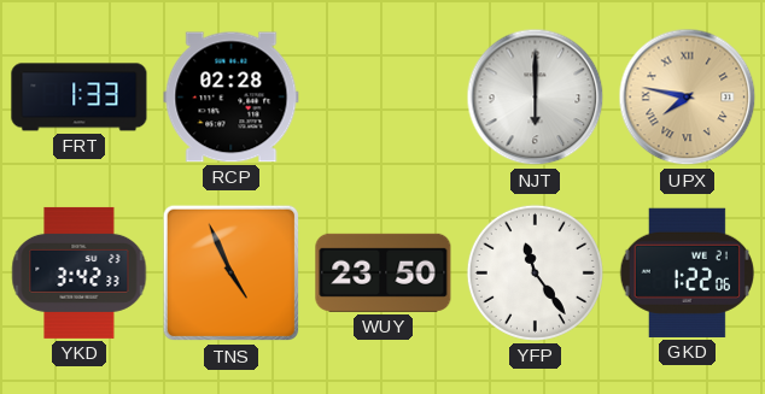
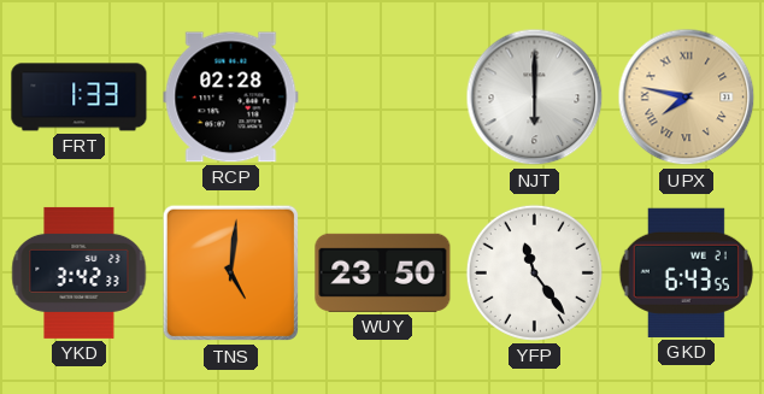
TNS: 4:56 -> 5:01
GKD: 1:22 -> 6:43
